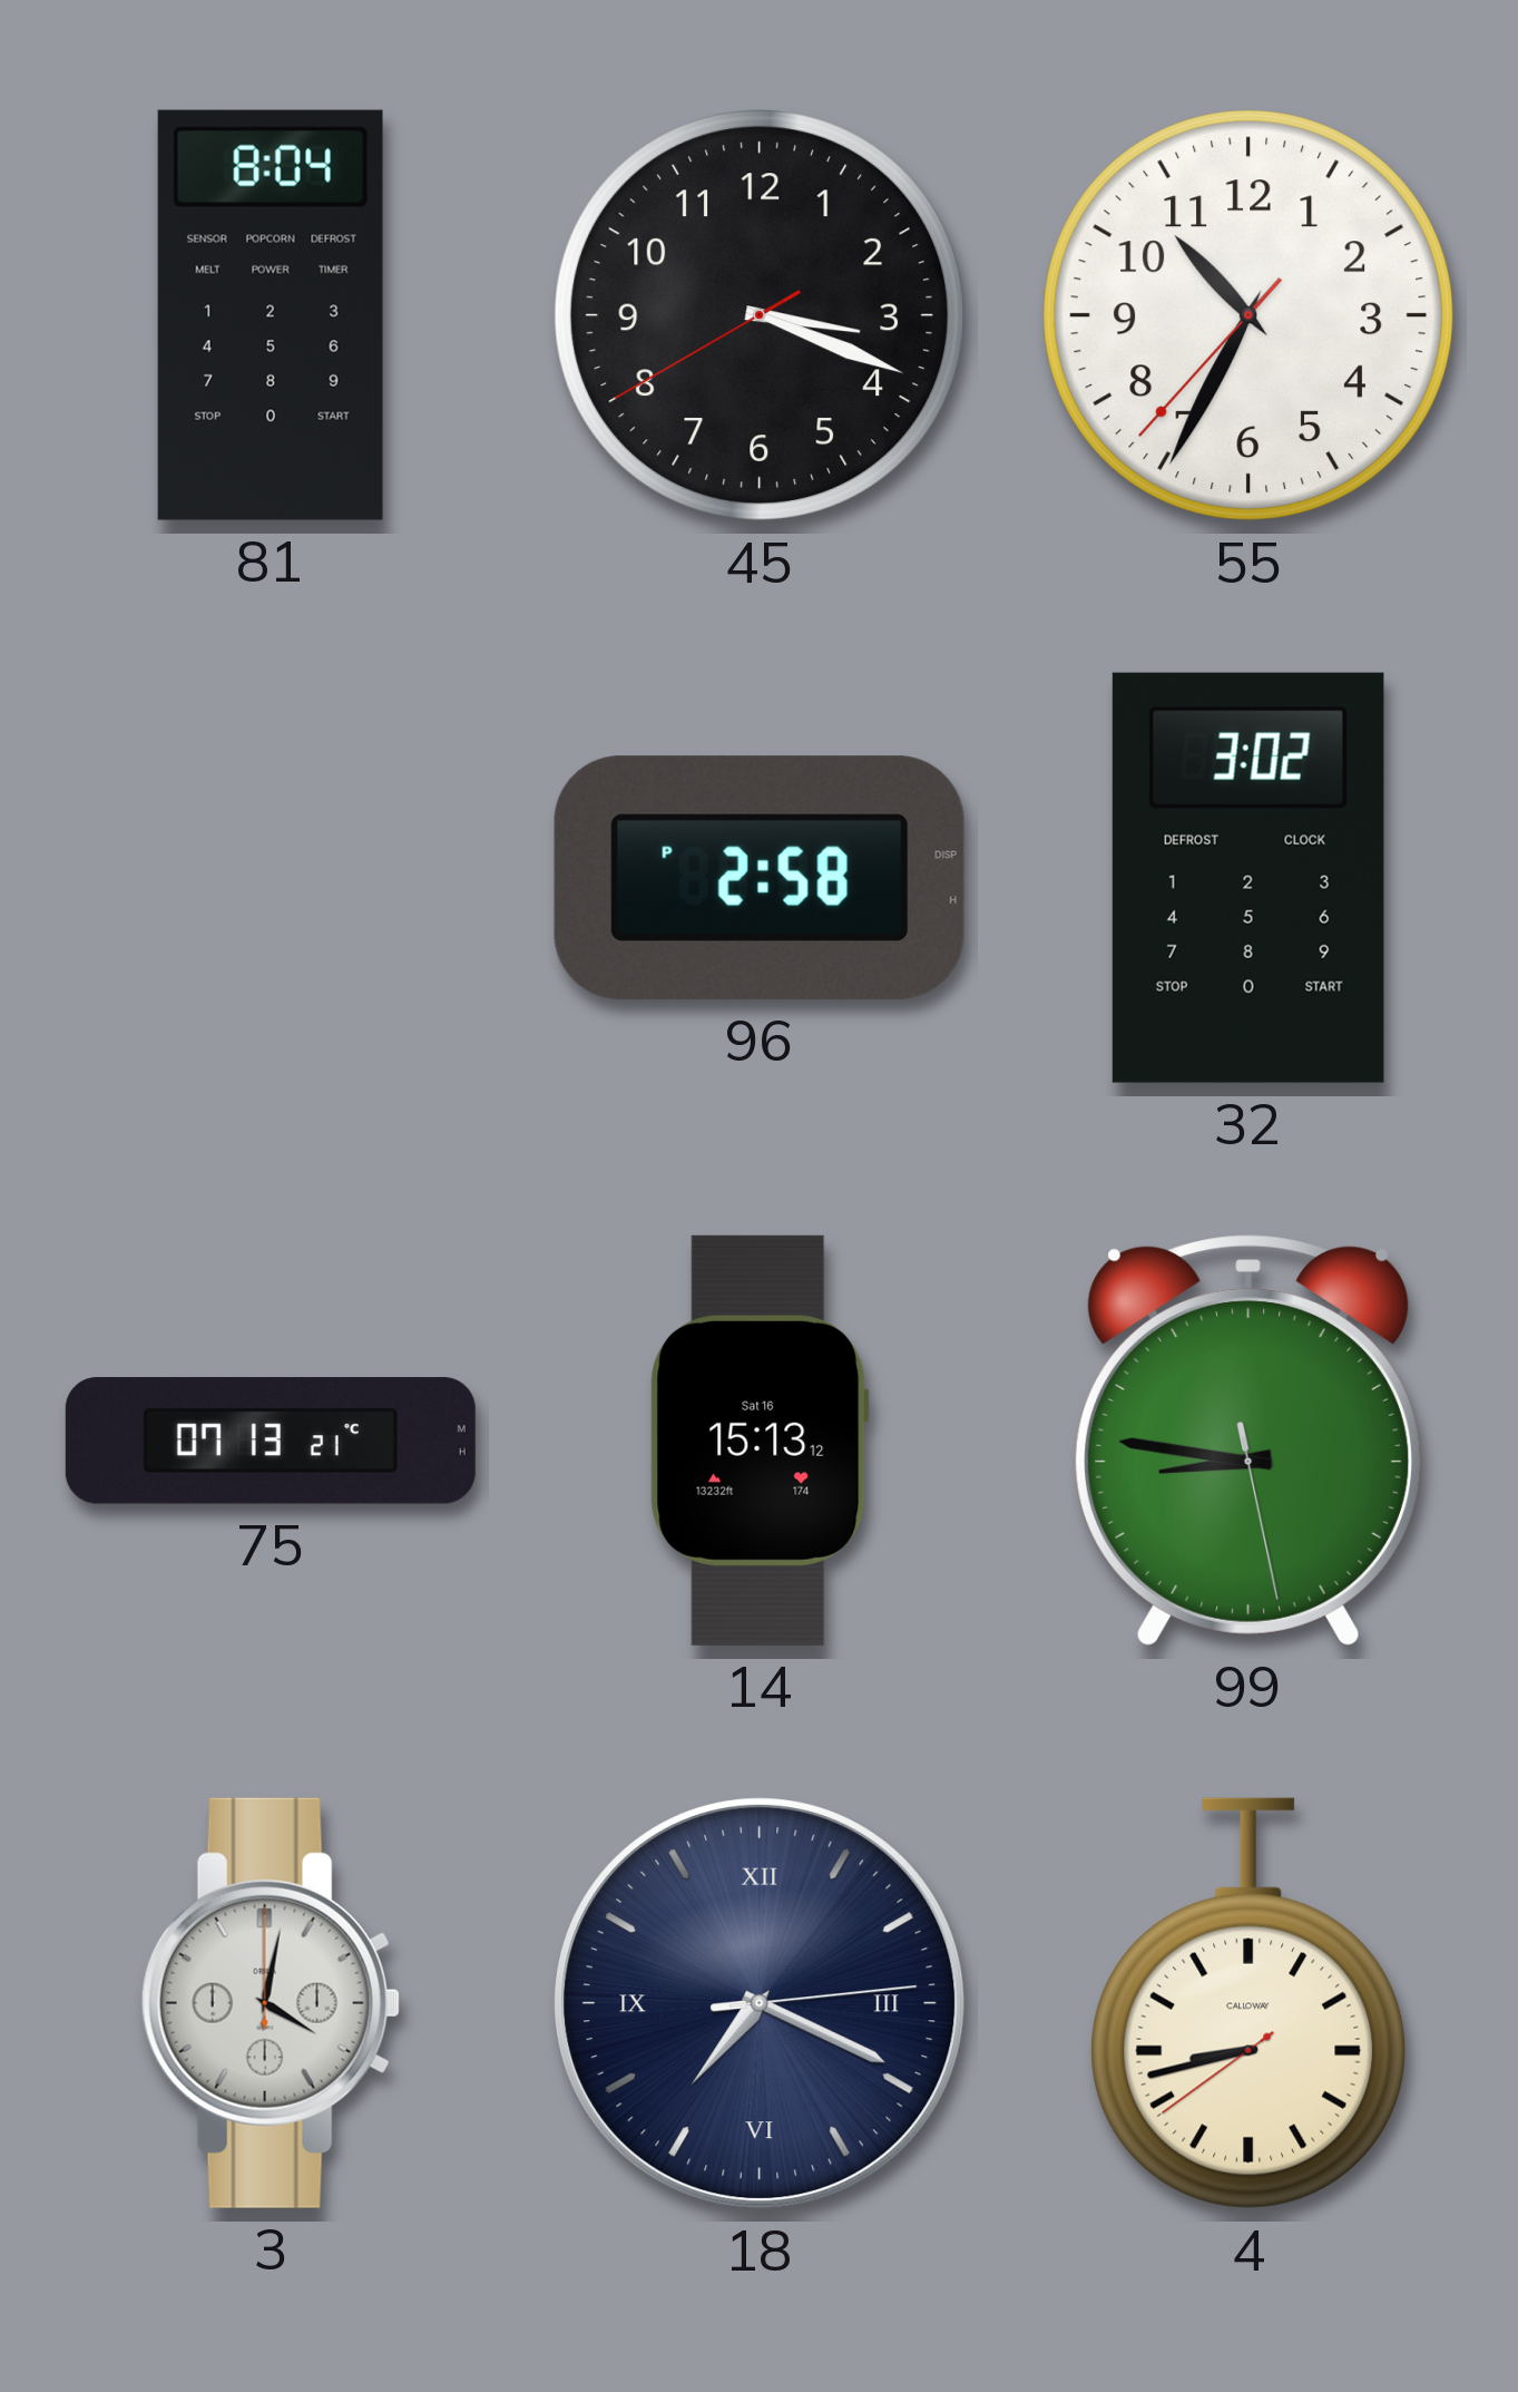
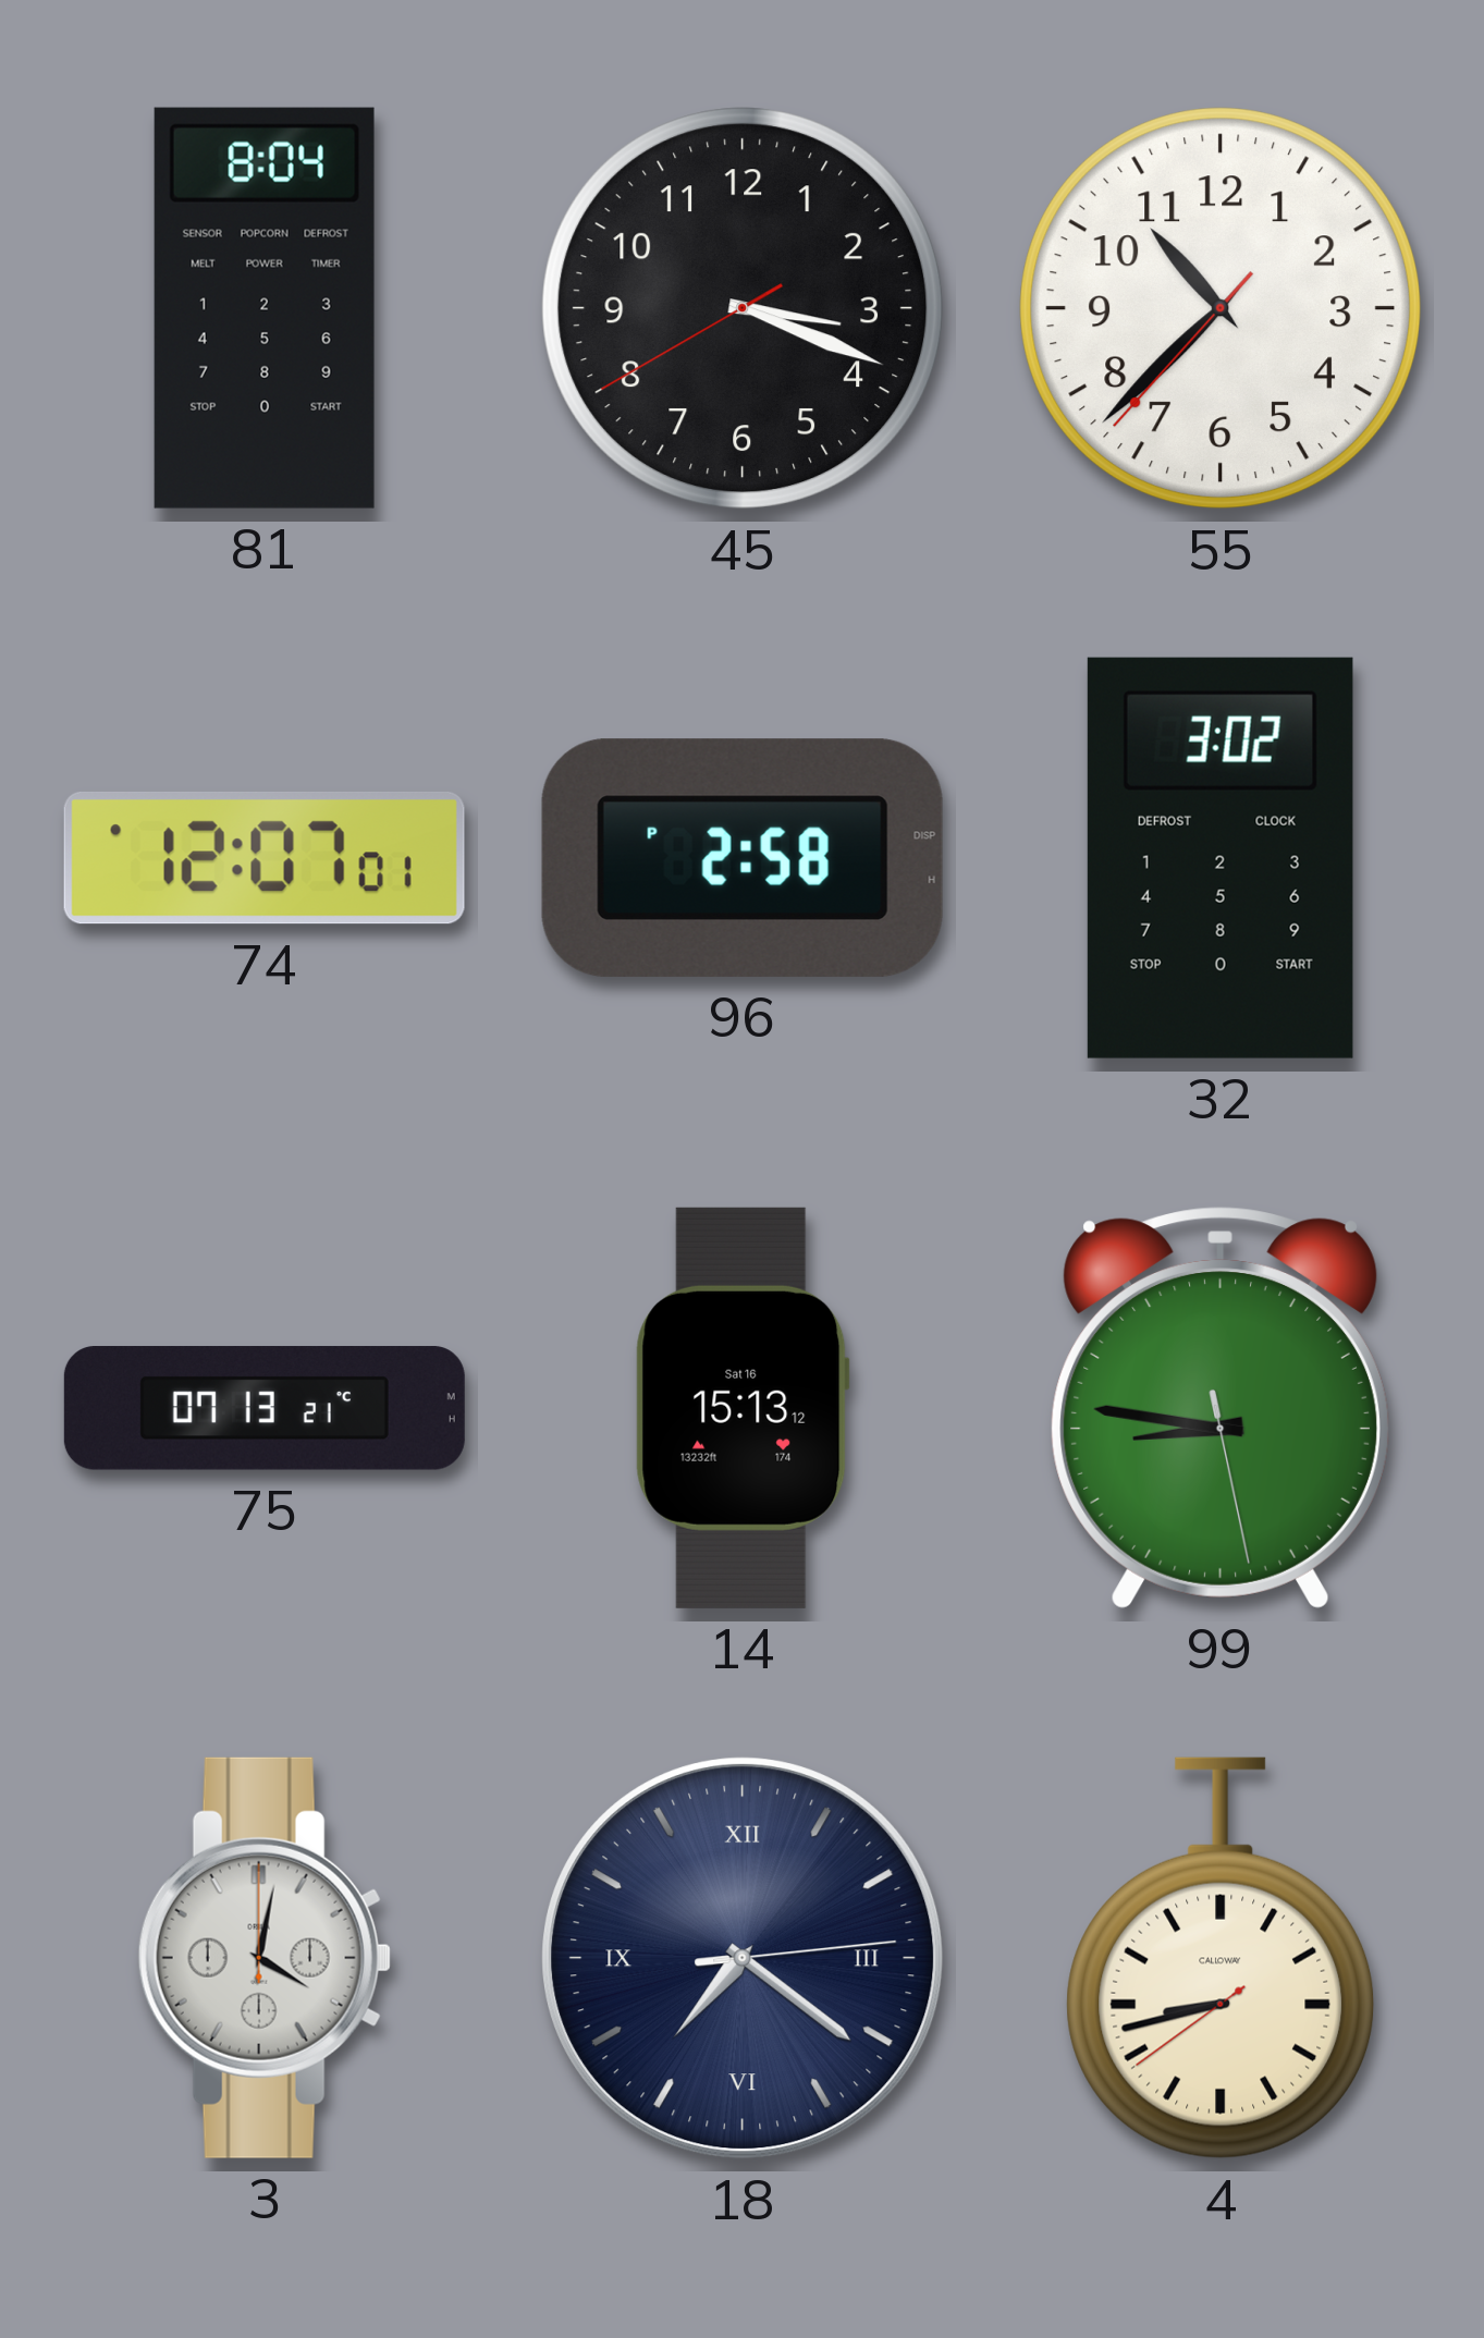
55: 10:34 -> 10:37
74: none -> 12:07
18: 7:19 -> 7:21
